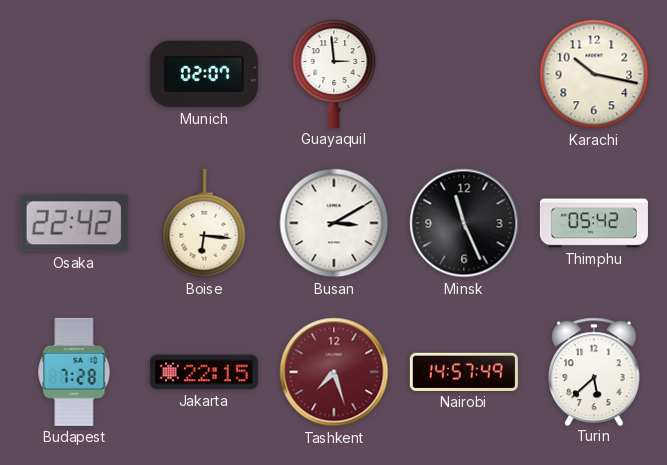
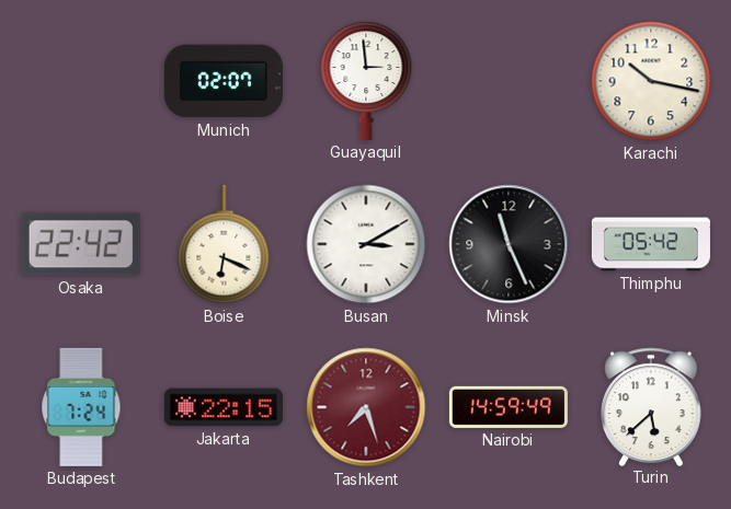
Boise: 6:16 -> 6:19
Budapest: 7:28 -> 7:24
Nairobi: 14:57 -> 14:59
